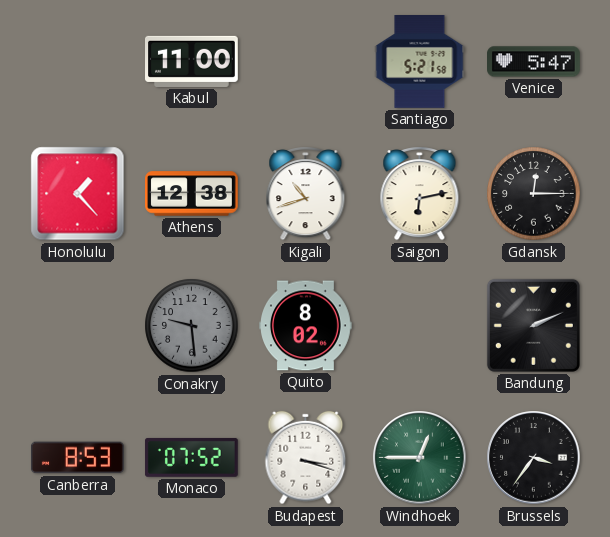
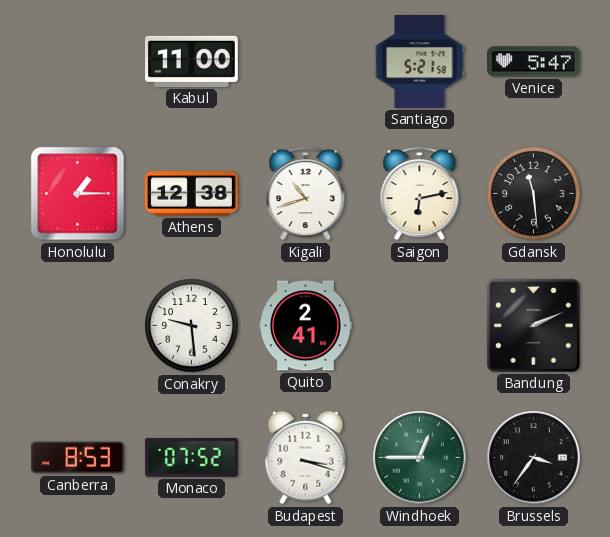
Honolulu: 1:23 -> 1:15
Gdansk: 12:15 -> 11:29
Conakry dial: grey -> white
Quito: 8:02 -> 2:41
